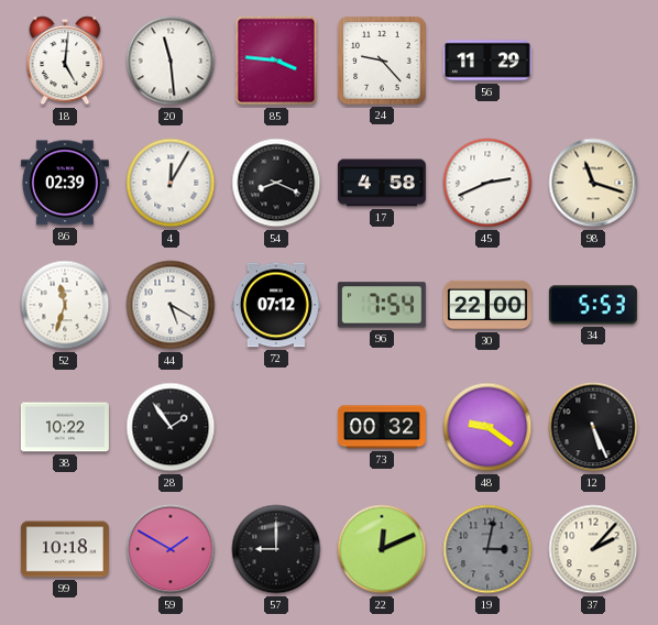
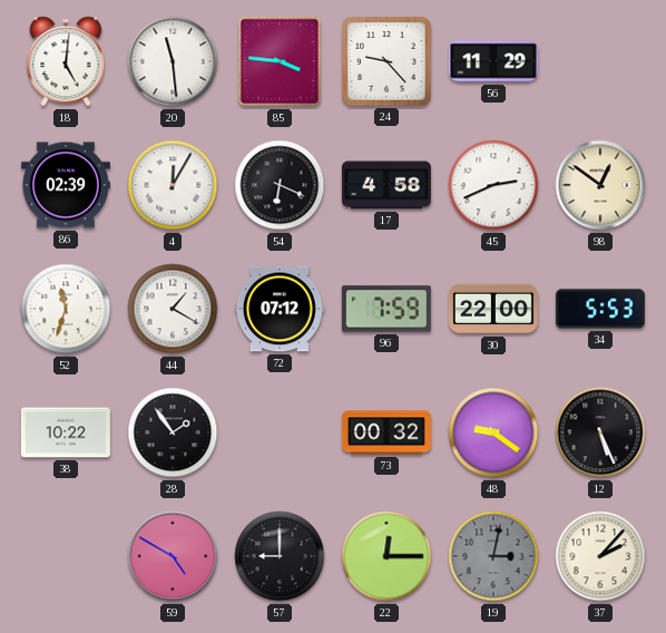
54: 8:19 -> 6:19
98: 11:18 -> 12:51
44: 5:20 -> 1:20
96: 7:54 -> 7:59
99: 10:18 -> none
59: 1:50 -> 4:50
22: 12:11 -> 12:15
